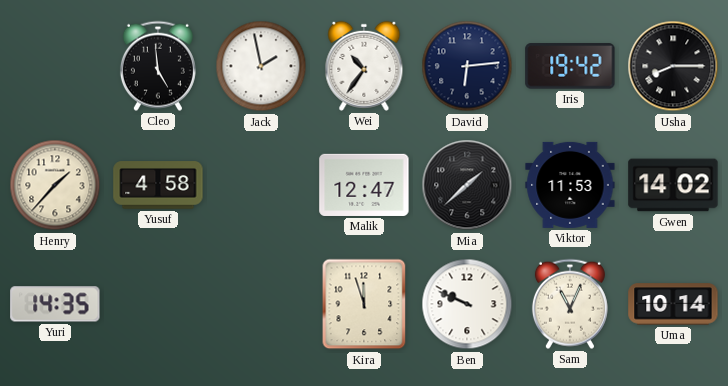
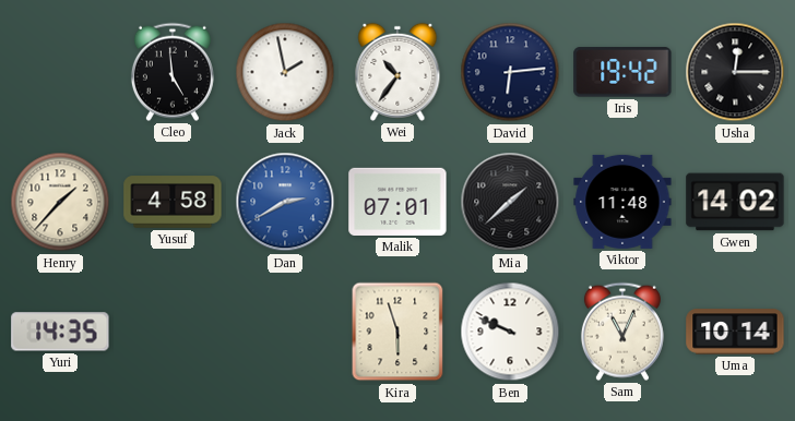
Usha: 8:15 -> 12:15
Dan: none -> 2:40
Malik: 12:47 -> 07:01
Viktor: 11:53 -> 11:48
Kira: 11:57 -> 5:57
